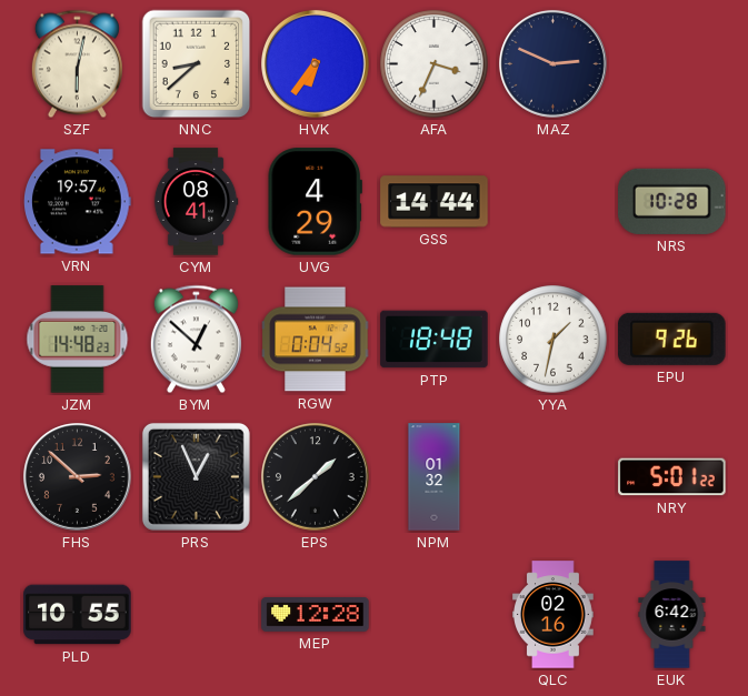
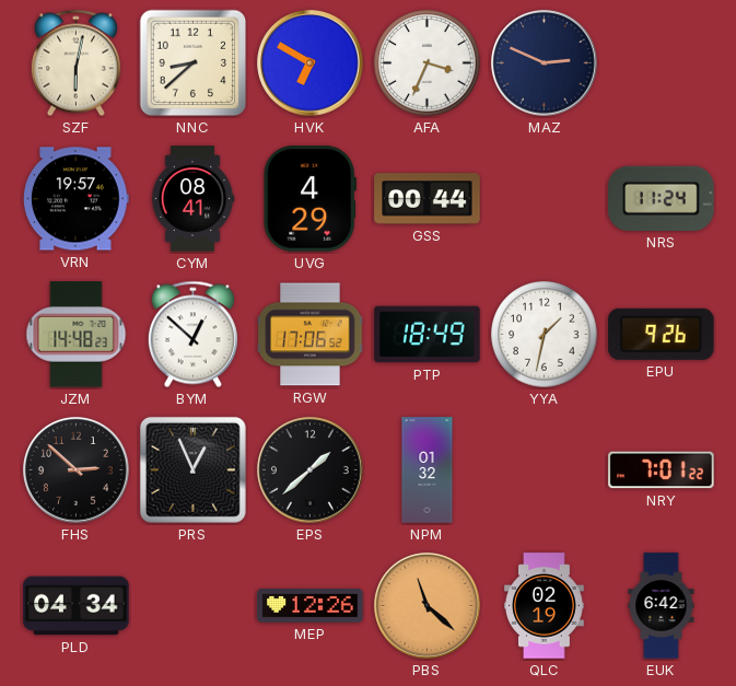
HVK: 6:36 -> 6:50
GSS: 14:44 -> 00:44
NRS: 10:28 -> 11:24
RGW: 0:04 -> 17:06
PTP: 18:48 -> 18:49
NRY: 5:01 -> 7:01
PLD: 10:55 -> 04:34
MEP: 12:28 -> 12:26
PBS: none -> 11:22
QLC: 02:16 -> 02:19
